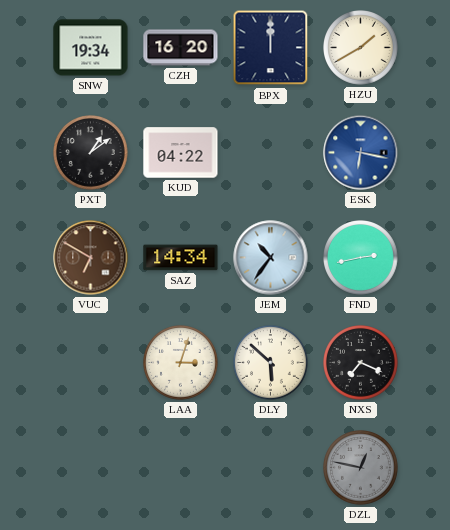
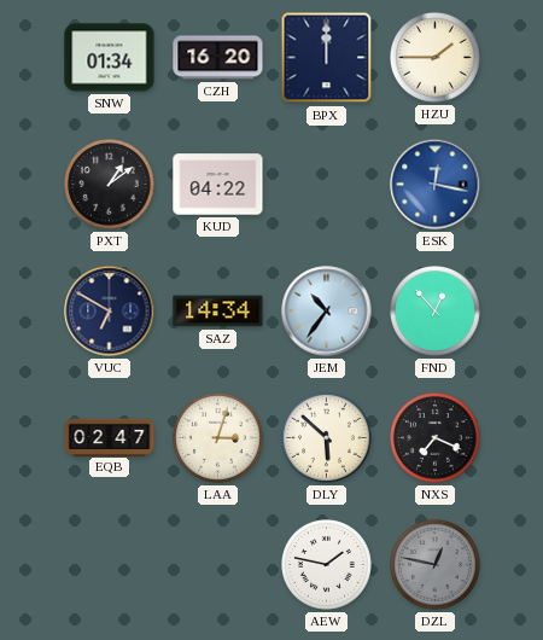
SNW: 19:34 -> 01:34
HZU: 1:40 -> 1:45
ESK: 6:17 -> 12:17
VUC dial: brown -> navy
FND: 2:43 -> 12:53
EQB: none -> 02:47
AEW: none -> 1:47
